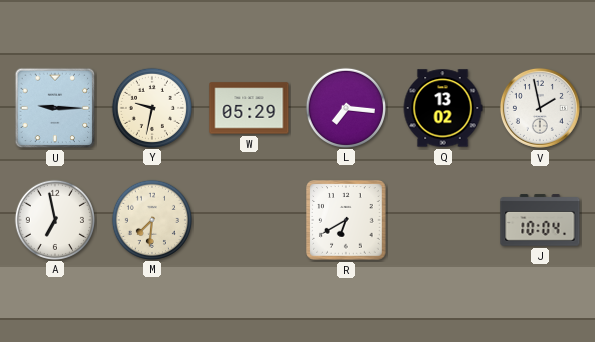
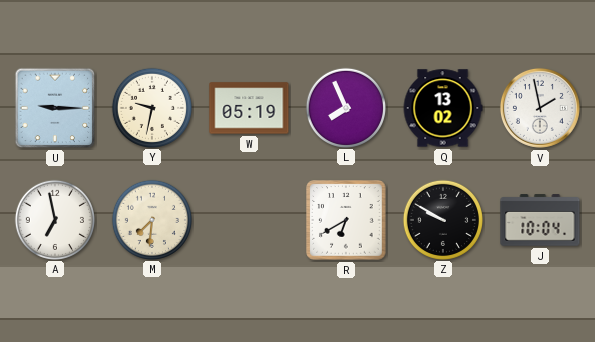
W: 05:29 -> 05:19
L: 7:16 -> 7:56
Z: none -> 9:50
